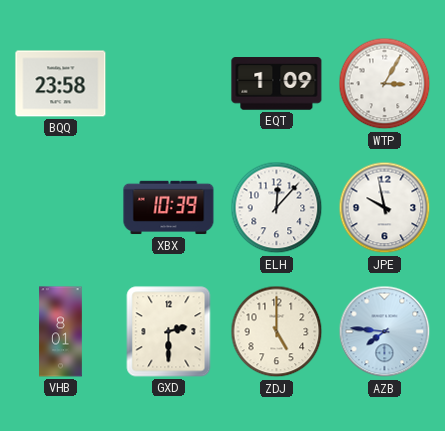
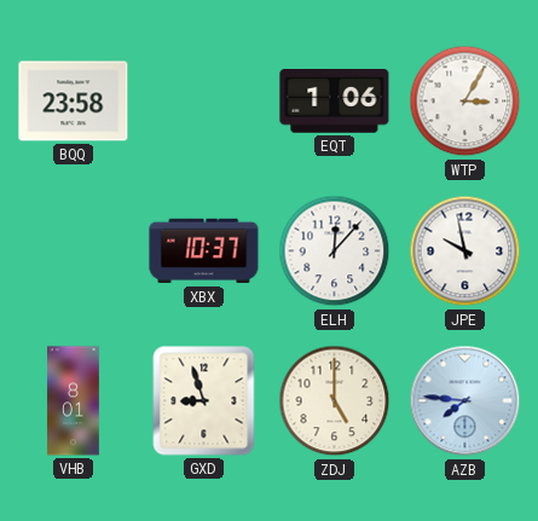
EQT: 1:09 -> 1:06
XBX: 10:39 -> 10:37
GXD: 2:30 -> 8:57
